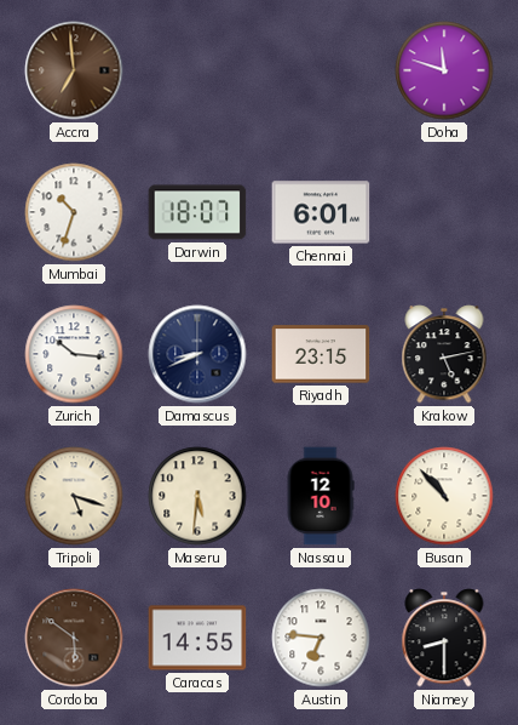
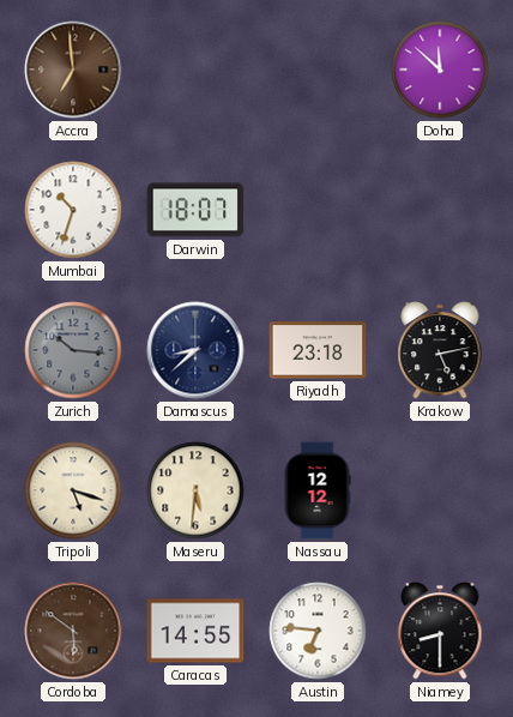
Doha: 11:48 -> 11:52
Chennai: 6:01 -> none
Zurich dial: white -> grey
Damascus: 8:41 -> 8:38
Riyadh: 23:15 -> 23:18
Nassau: 12:10 -> 12:12
Busan: 10:53 -> none
